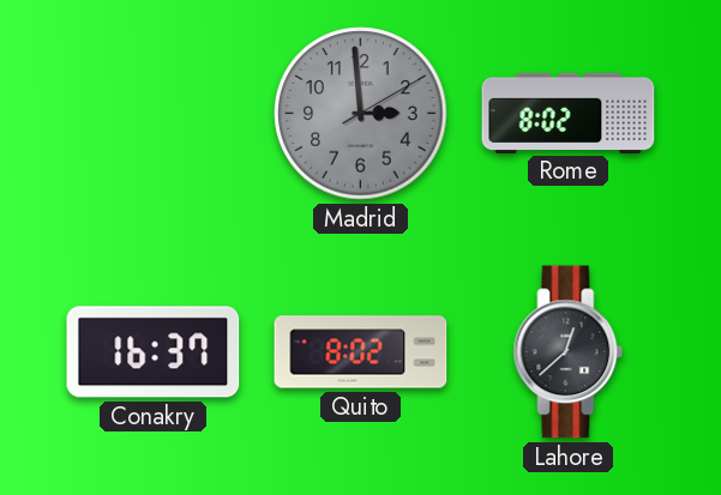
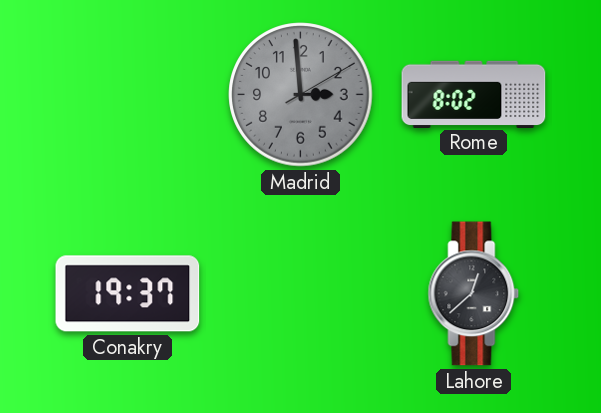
Conakry: 16:37 -> 19:37
Quito: 8:02 -> none
